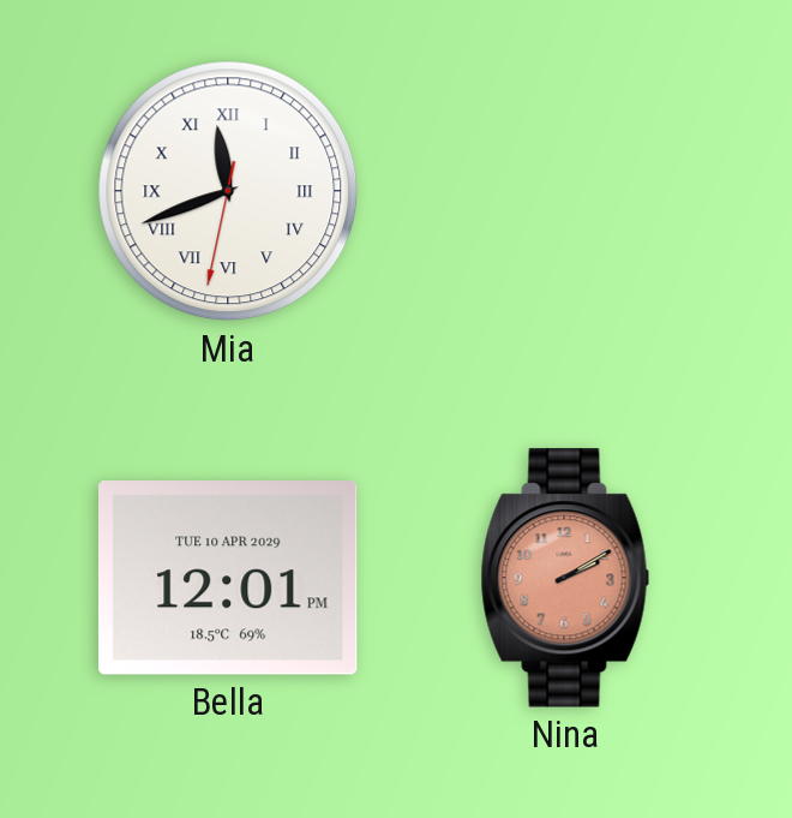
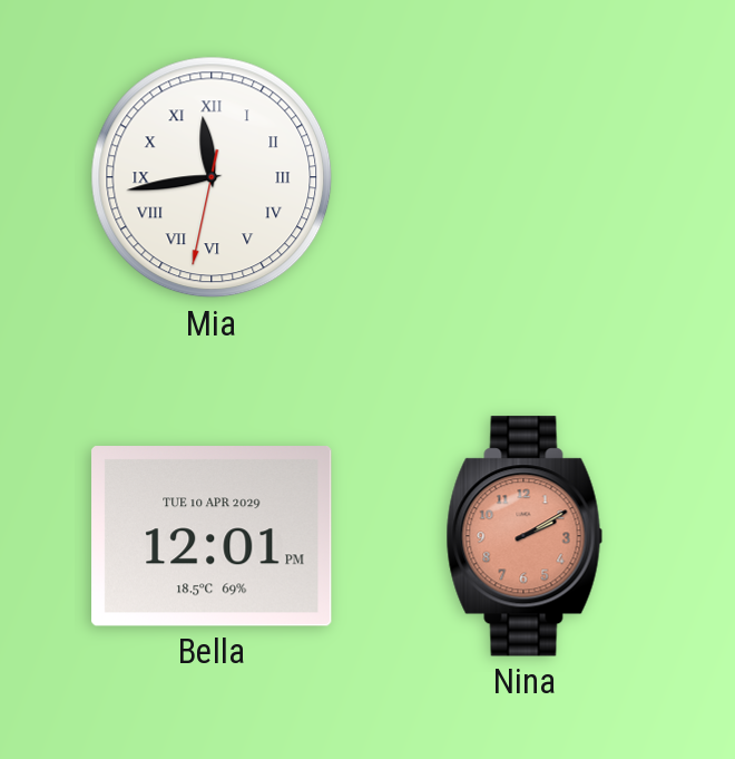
Mia: 11:41 -> 11:43
